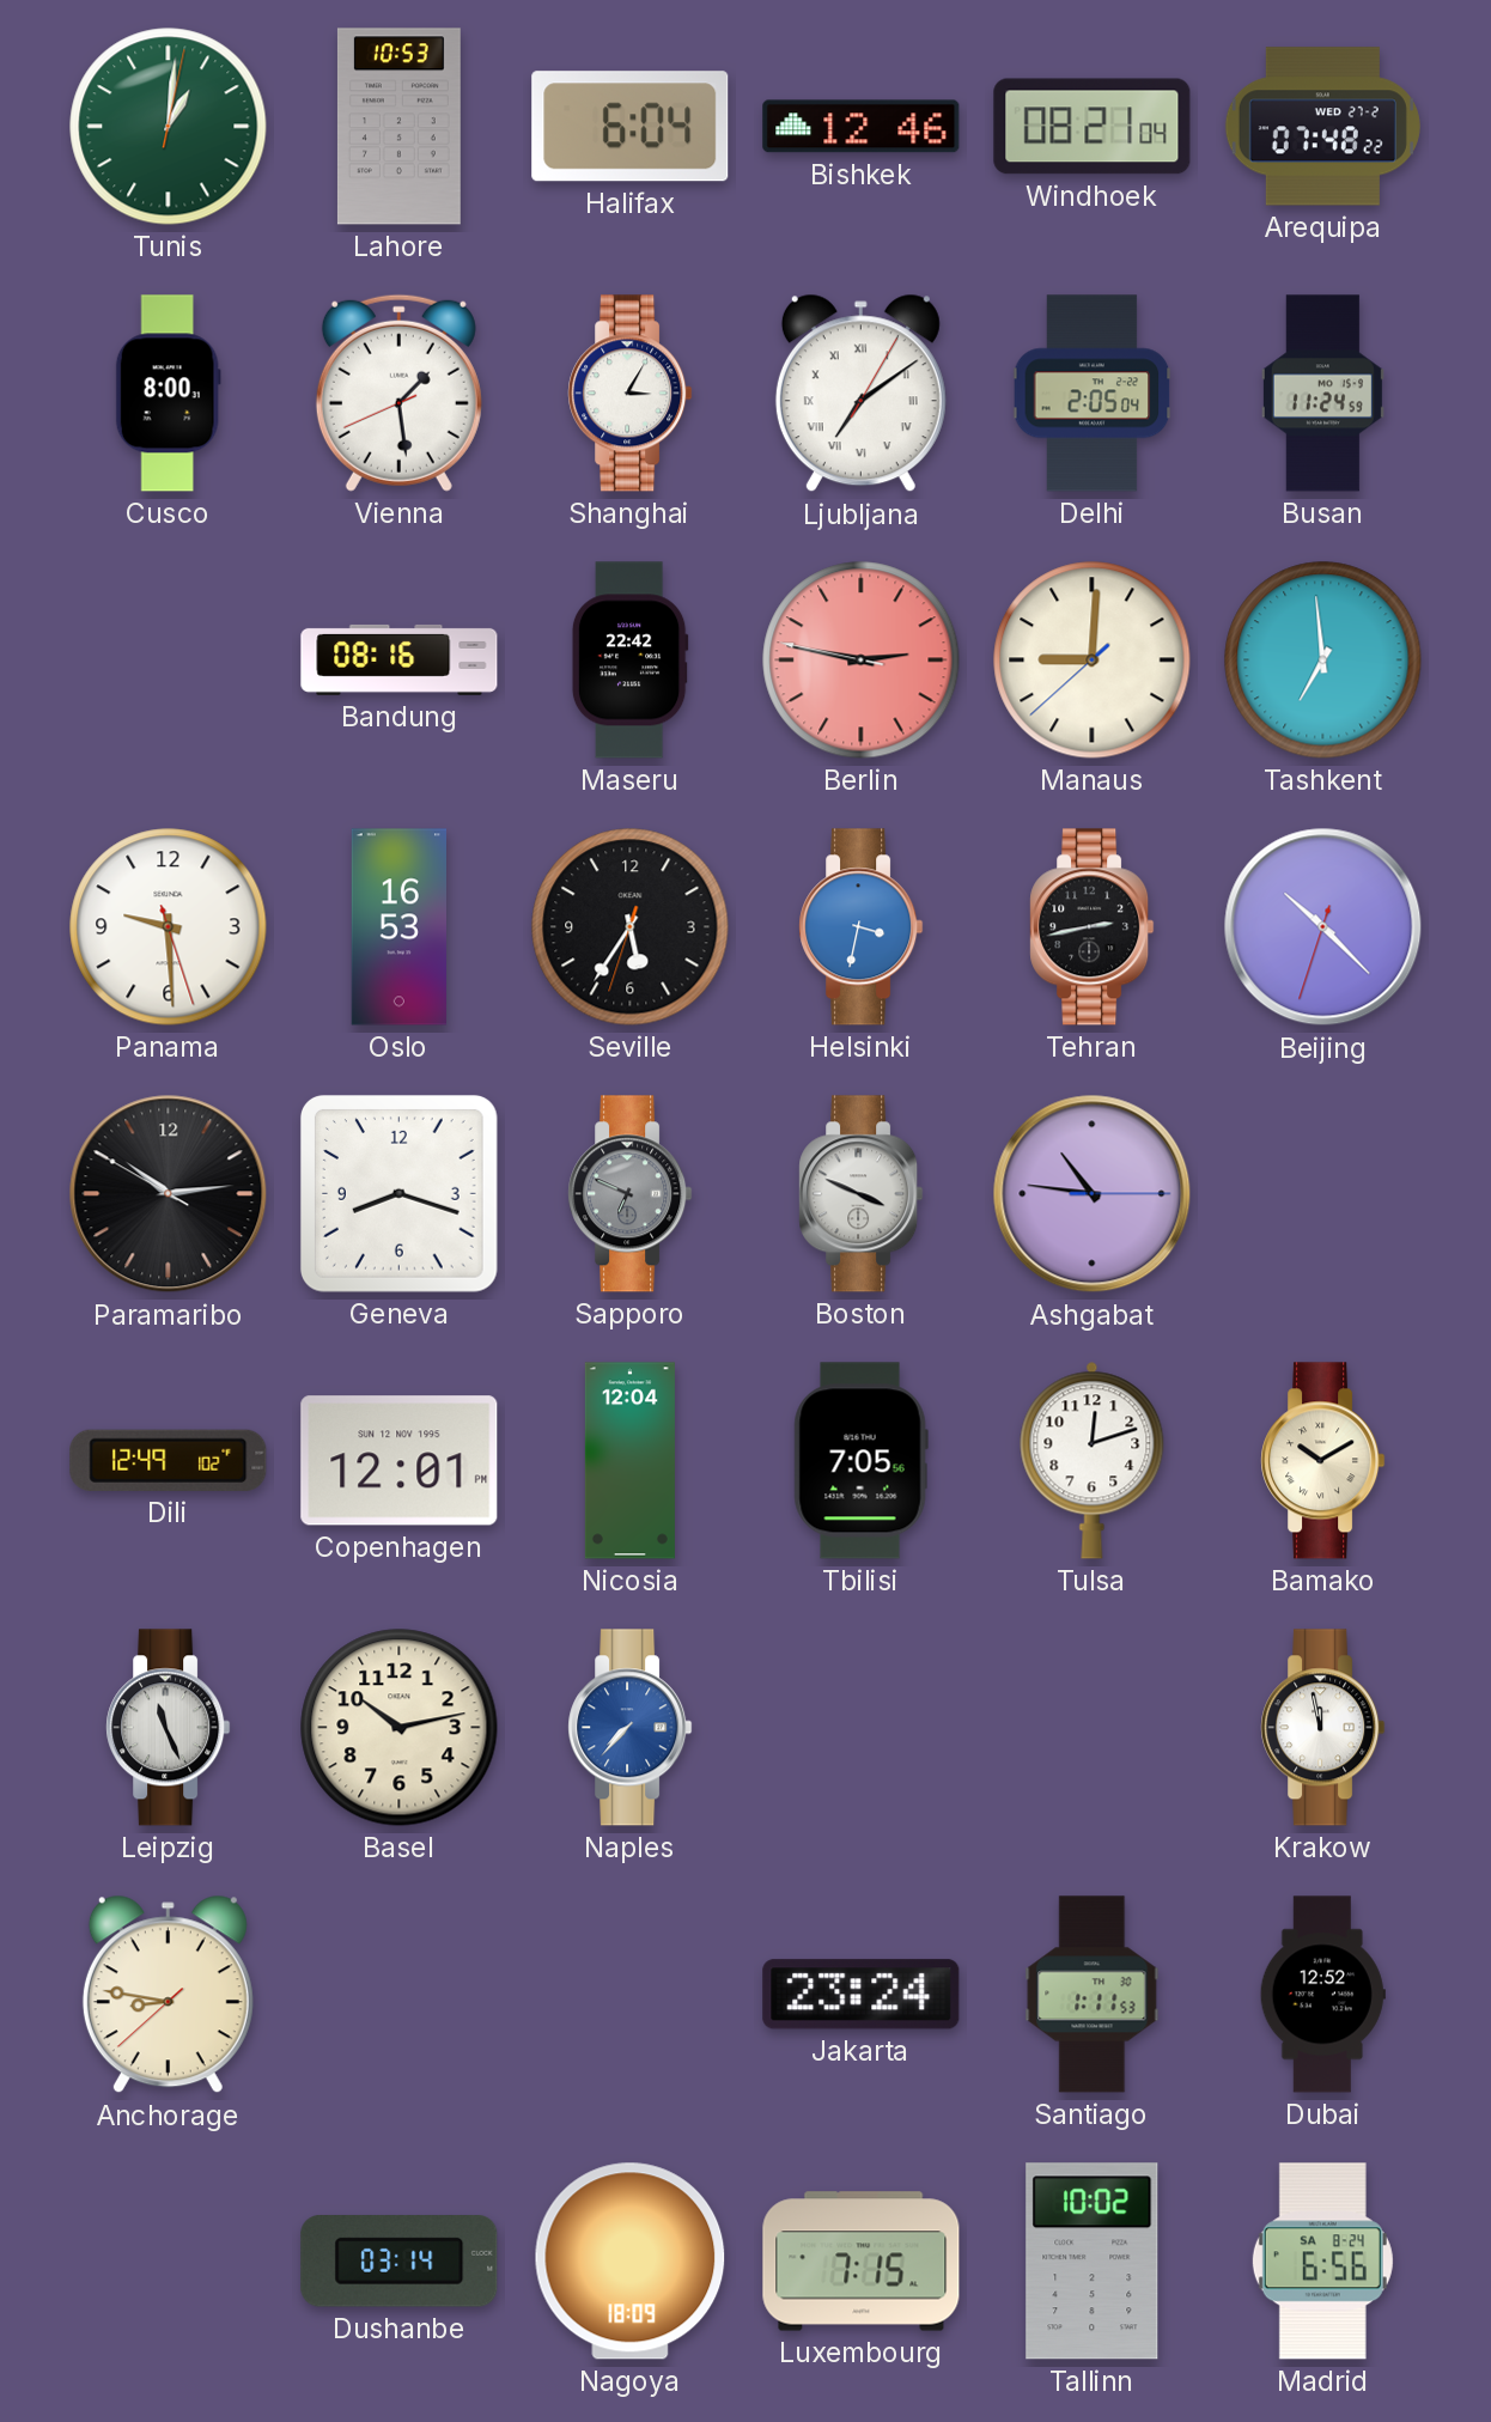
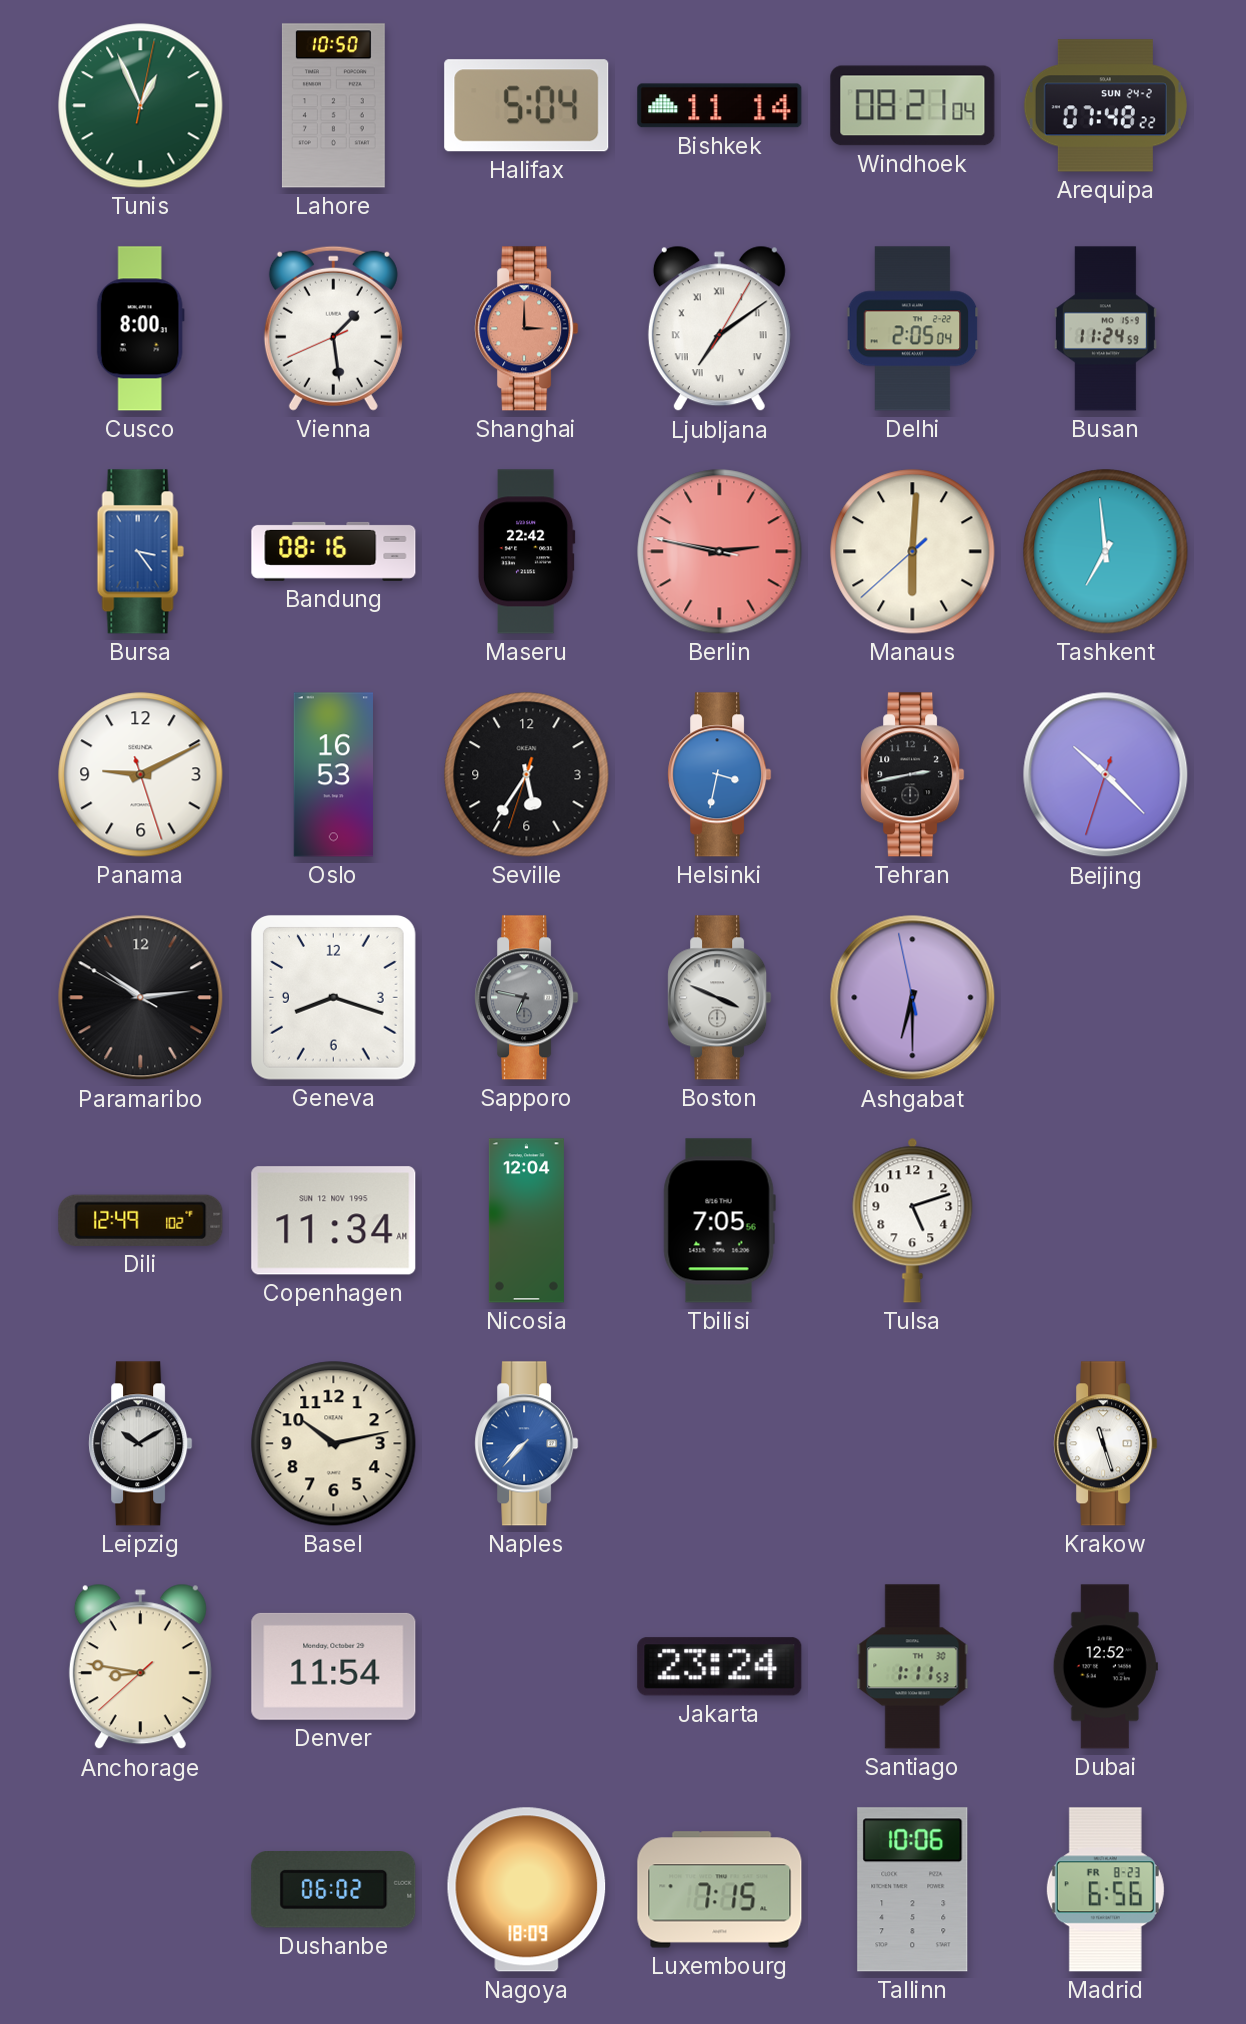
Tunis: 1:01 -> 12:56
Lahore: 10:53 -> 10:50
Halifax: 6:04 -> 5:04
Bishkek: 12:46 -> 11:14
Arequipa date: WED 27-2 -> SUN 24-2
Shanghai: 3:05 -> 3:00
Shanghai dial: white -> salmon
Bursa: none -> 3:24
Manaus: 9:00 -> 6:00
Panama: 9:29 -> 9:10
Sapporo: 6:49 -> 6:47
Ashgabat: 10:46 -> 6:29
Copenhagen: 12:01 -> 11:34
Tulsa: 12:12 -> 5:12
Bamako: 10:10 -> none
Leipzig: 11:26 -> 10:10
Krakow: 11:58 -> 11:27
Denver: none -> 11:54
Dushanbe: 03:14 -> 06:02
Tallinn: 10:02 -> 10:06
Madrid date: SA 8-24 -> FR 8-23
